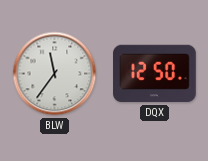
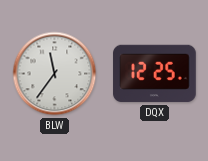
DQX: 12:50 -> 12:25
